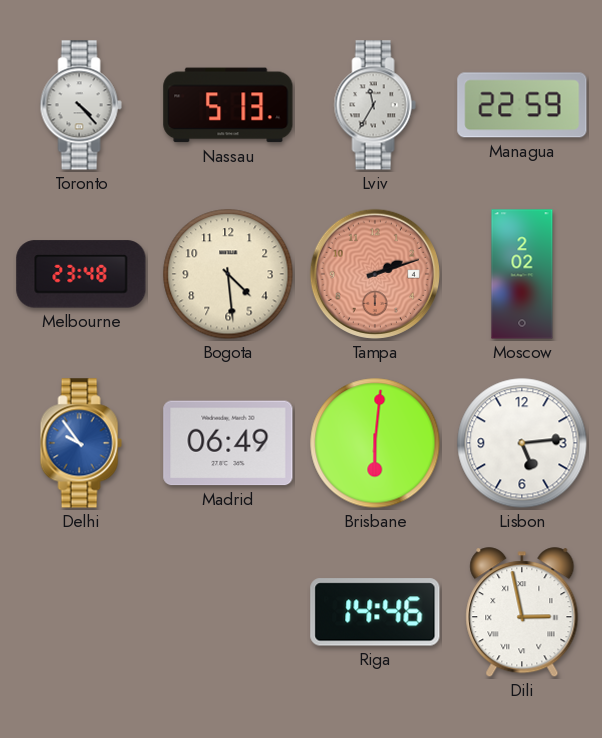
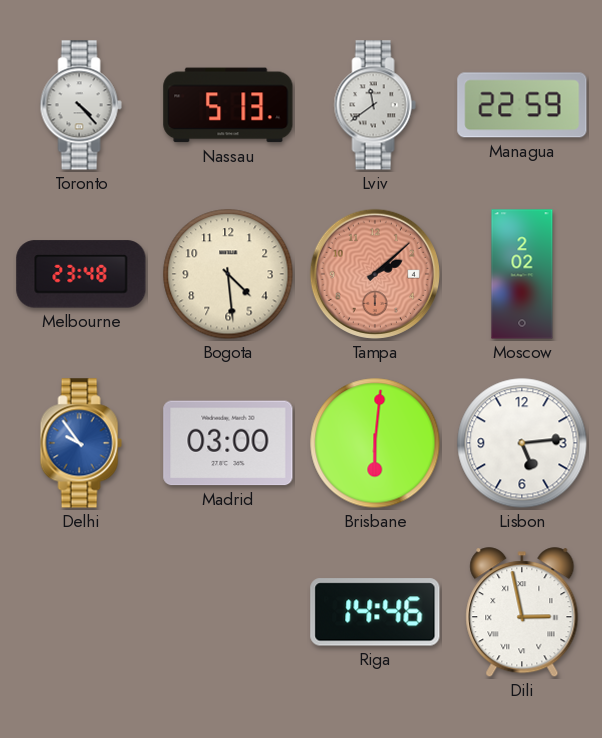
Lviv: 11:35 -> 11:39
Tampa: 2:12 -> 2:08
Madrid: 06:49 -> 03:00
